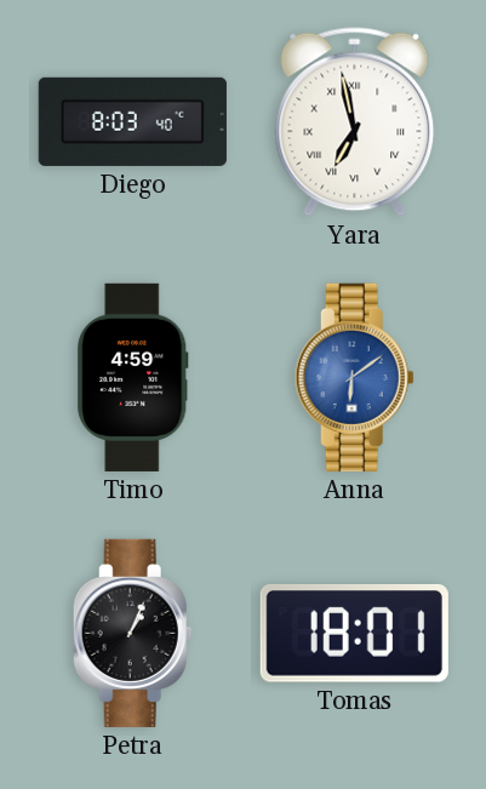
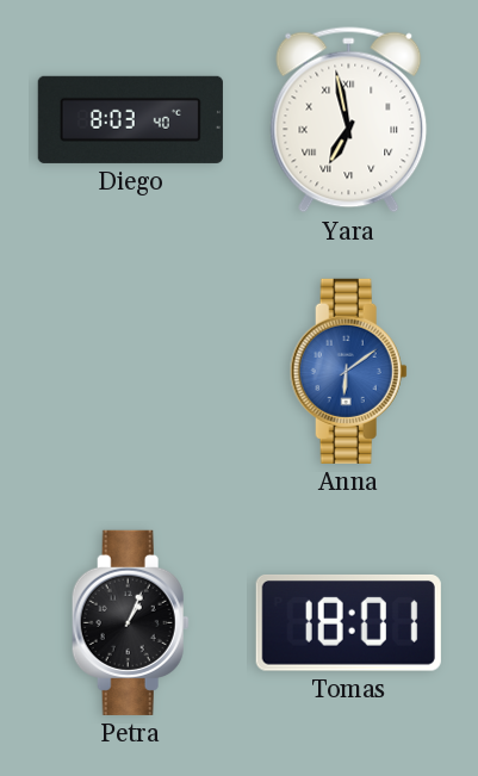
Timo: 4:59 -> none
